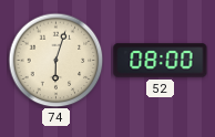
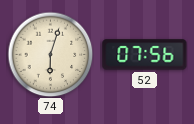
52: 08:00 -> 07:56
